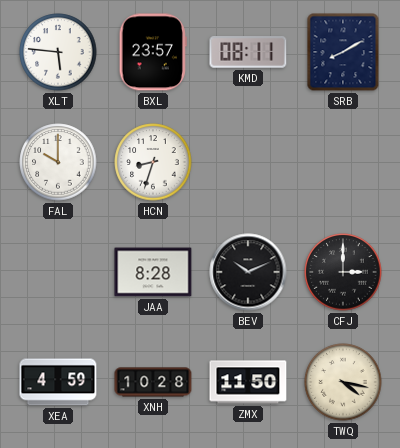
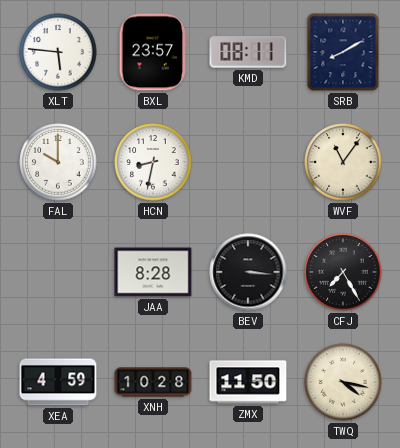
HCN: 8:33 -> 8:32
WVF: none -> 11:06
BEV: 10:11 -> 3:16
CFJ: 3:00 -> 7:25
